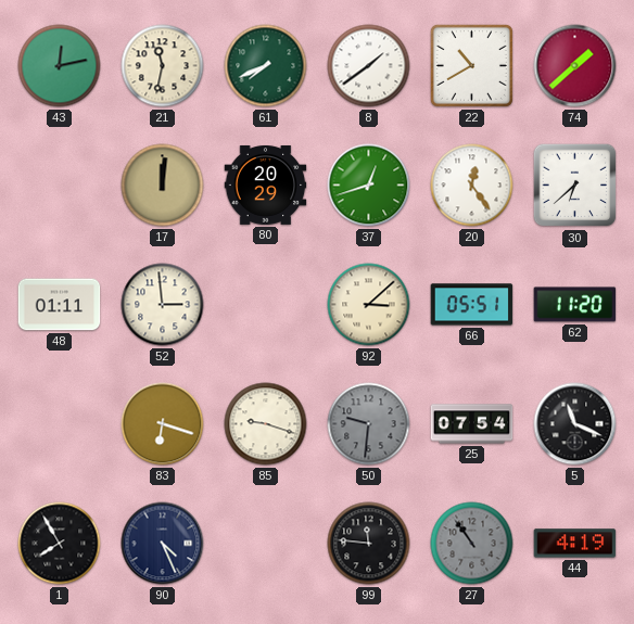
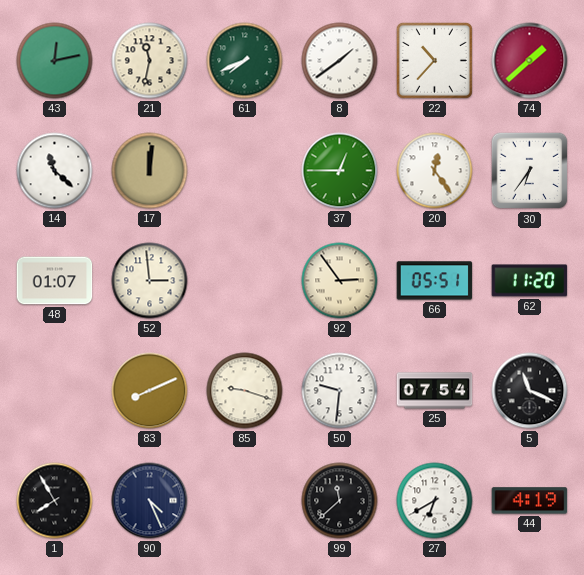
22: 10:40 -> 10:37
14: none -> 11:22
80: 20:29 -> none
37: 12:42 -> 12:45
30: 6:38 -> 6:36
48: 01:11 -> 01:07
92: 3:08 -> 2:54
83: 6:18 -> 8:11
50 dial: grey -> white
99: 11:46 -> 11:38
27: 10:54 -> 6:40
27 dial: grey -> white
